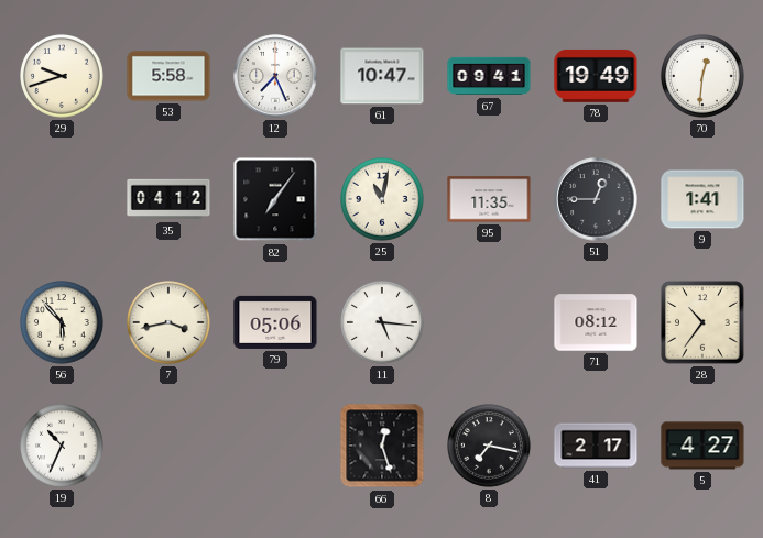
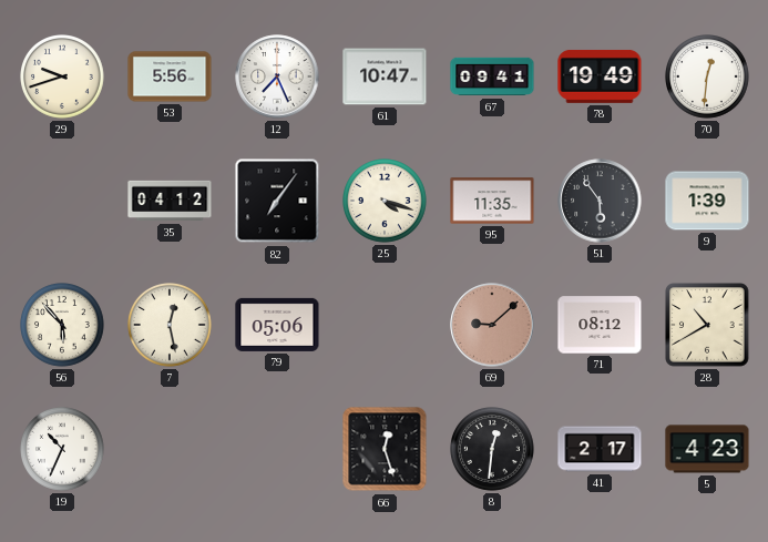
53: 5:58 -> 5:56
25: 11:02 -> 4:18
51: 12:45 -> 5:54
9: 1:41 -> 1:39
7: 3:43 -> 12:28
11: 5:16 -> none
69: none -> 9:08
28: 10:36 -> 10:40
8: 7:17 -> 12:31
5: 4:27 -> 4:23
